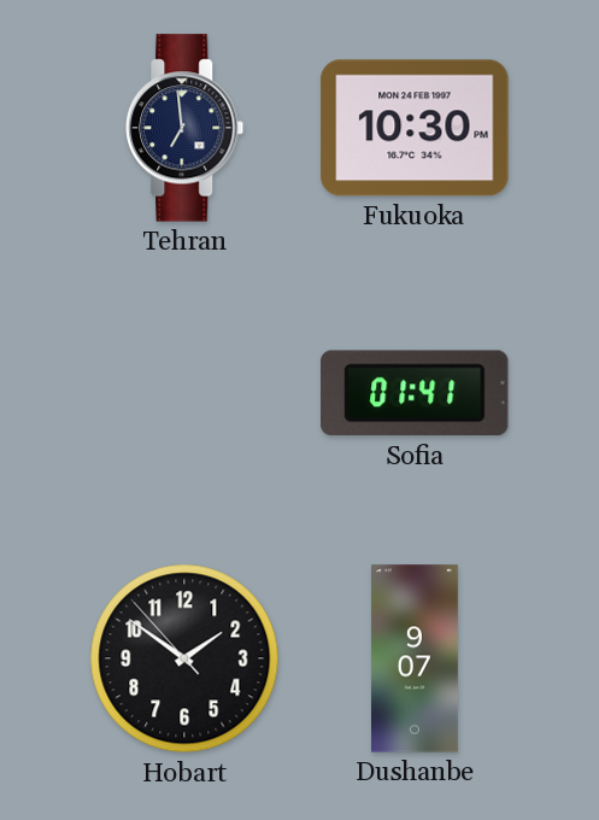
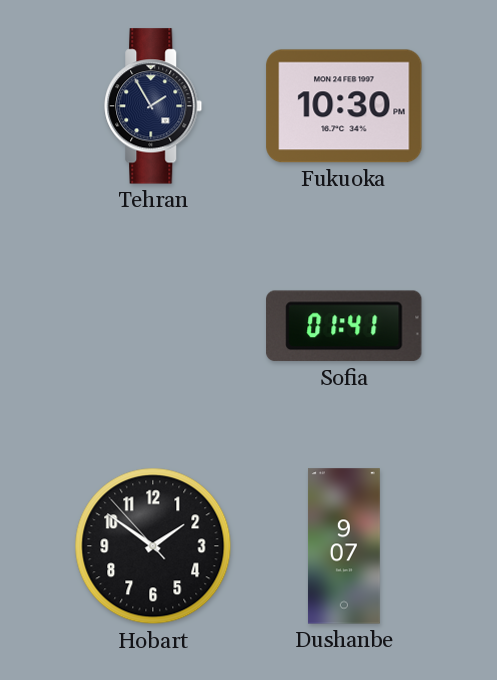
Tehran: 6:59 -> 1:55
